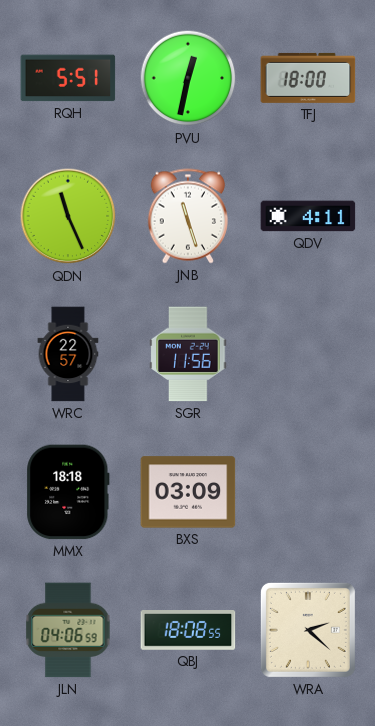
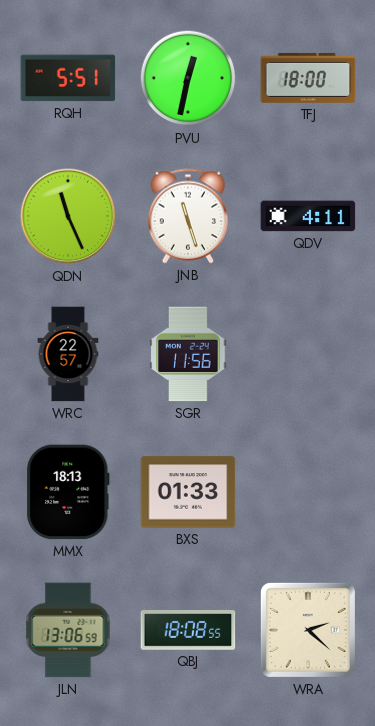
MMX: 18:18 -> 18:13
BXS: 03:09 -> 01:33
JLN: 04:06 -> 13:06
